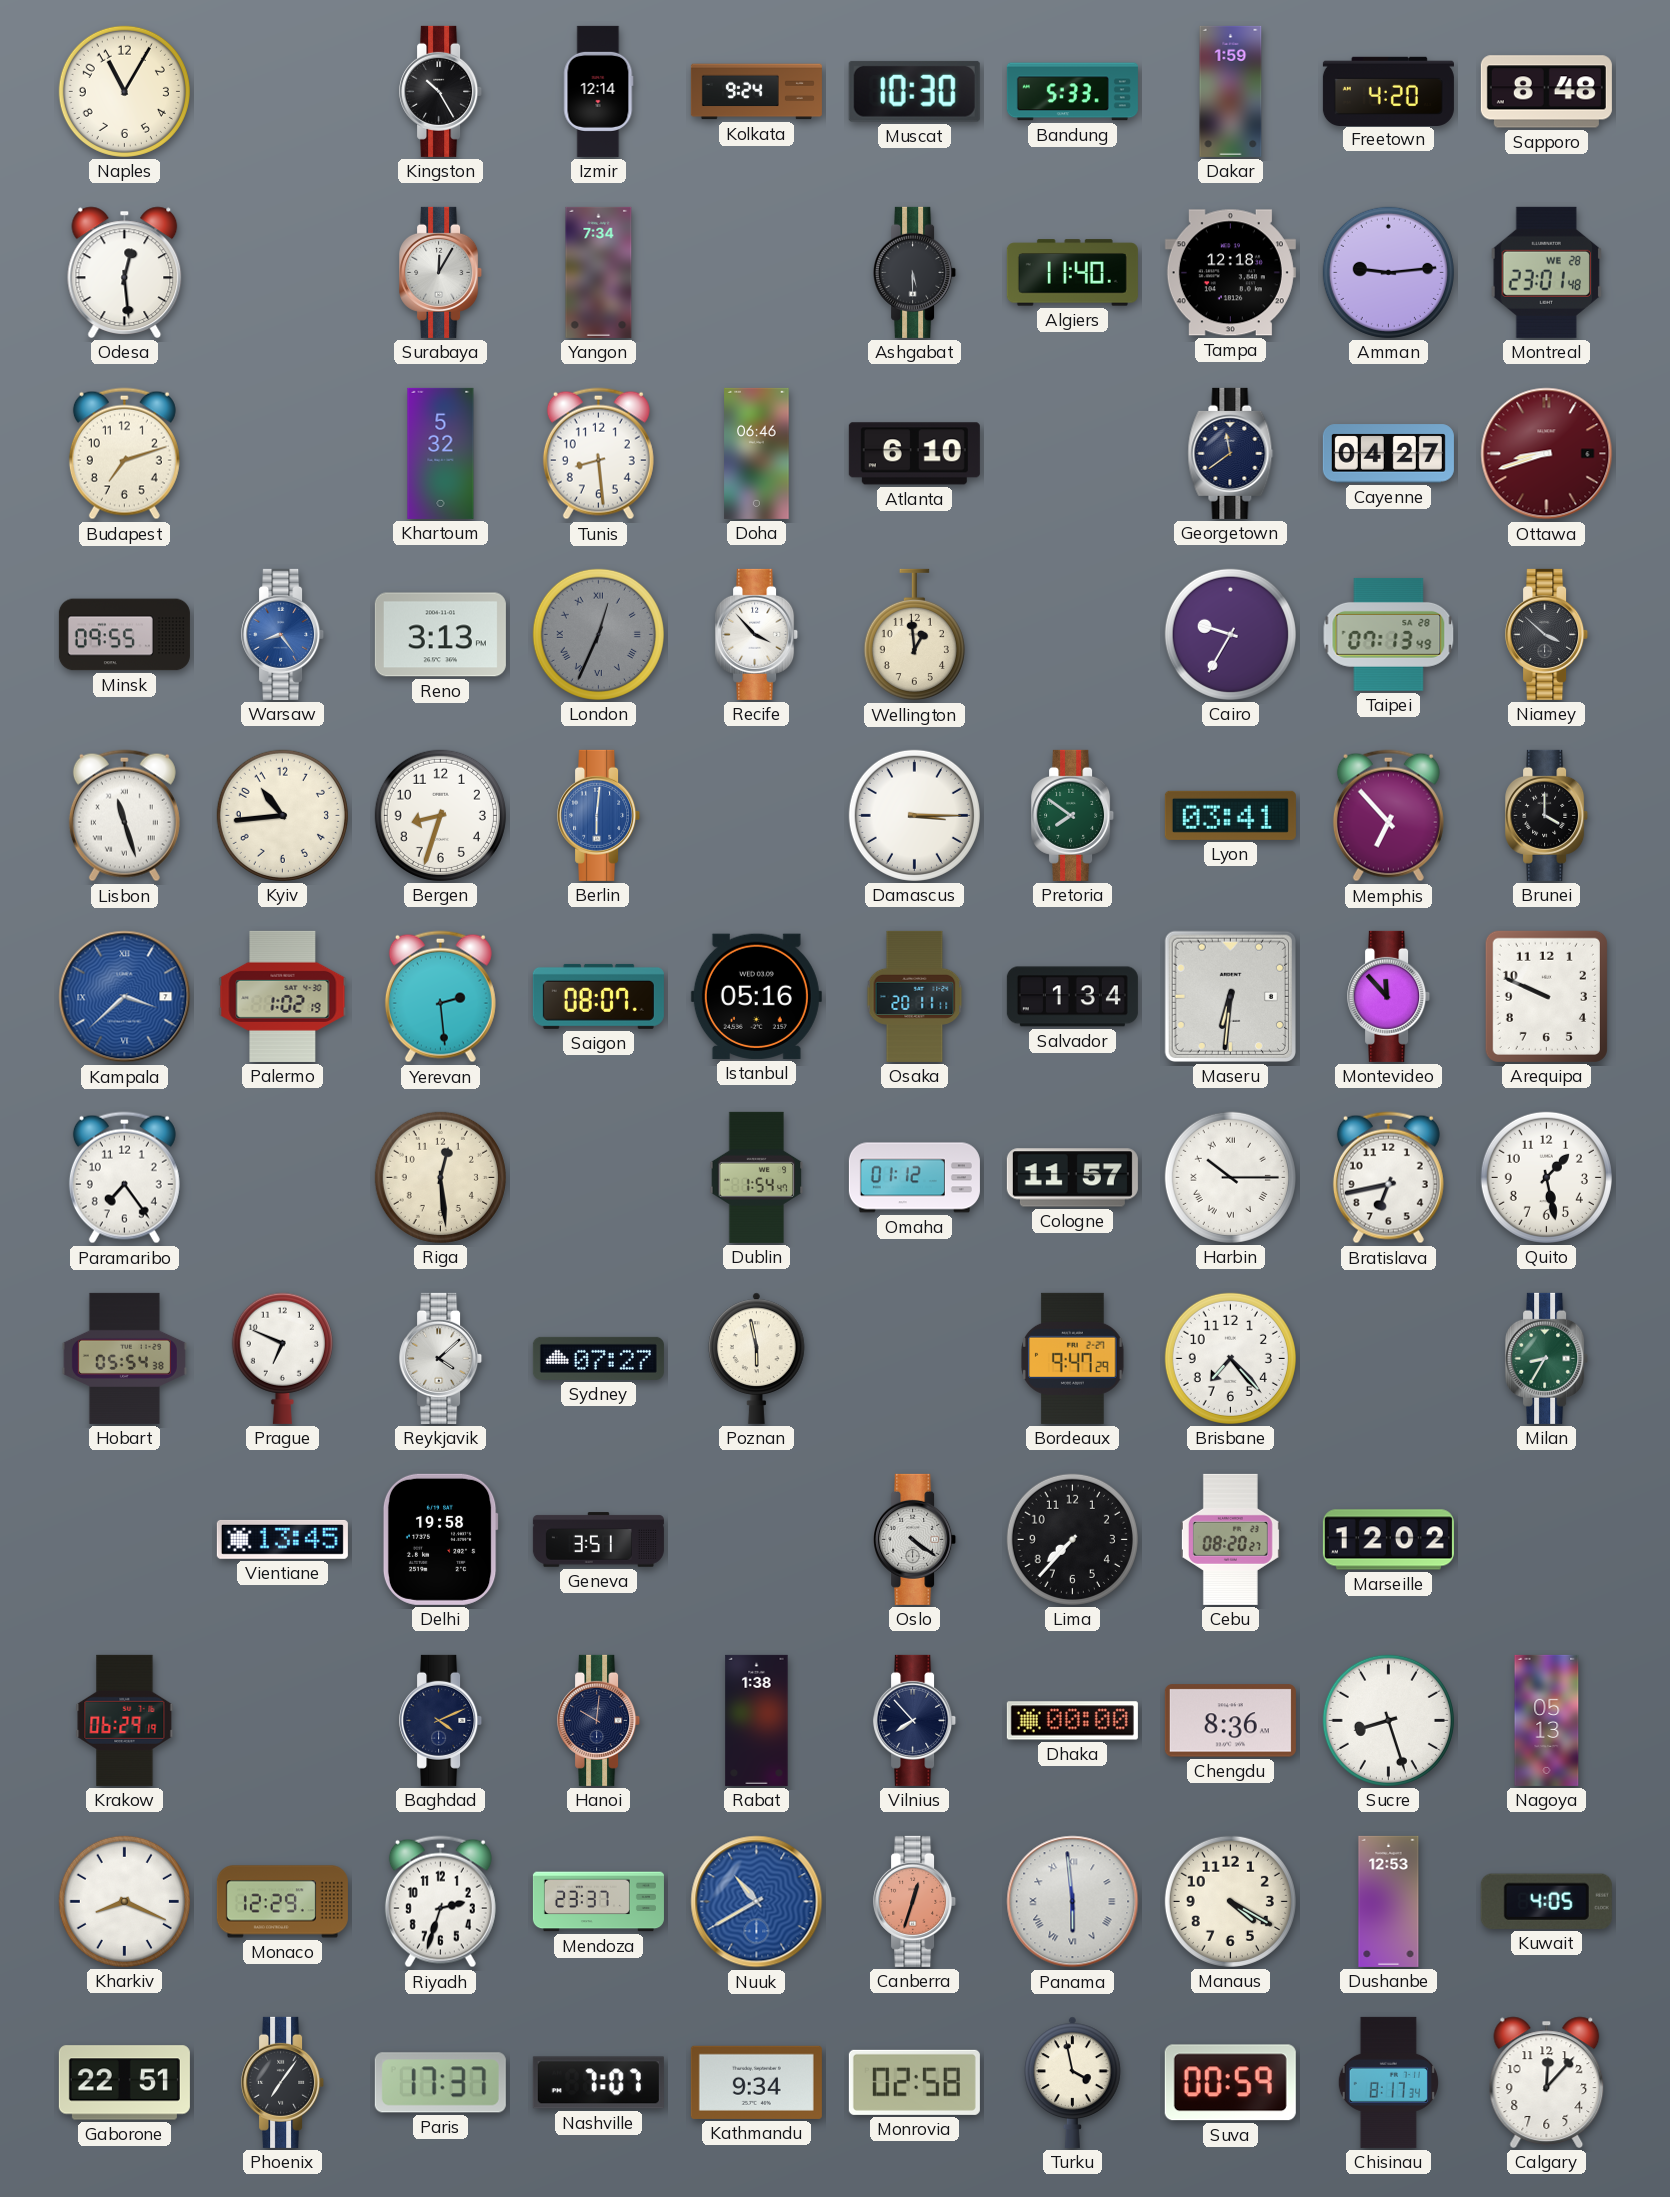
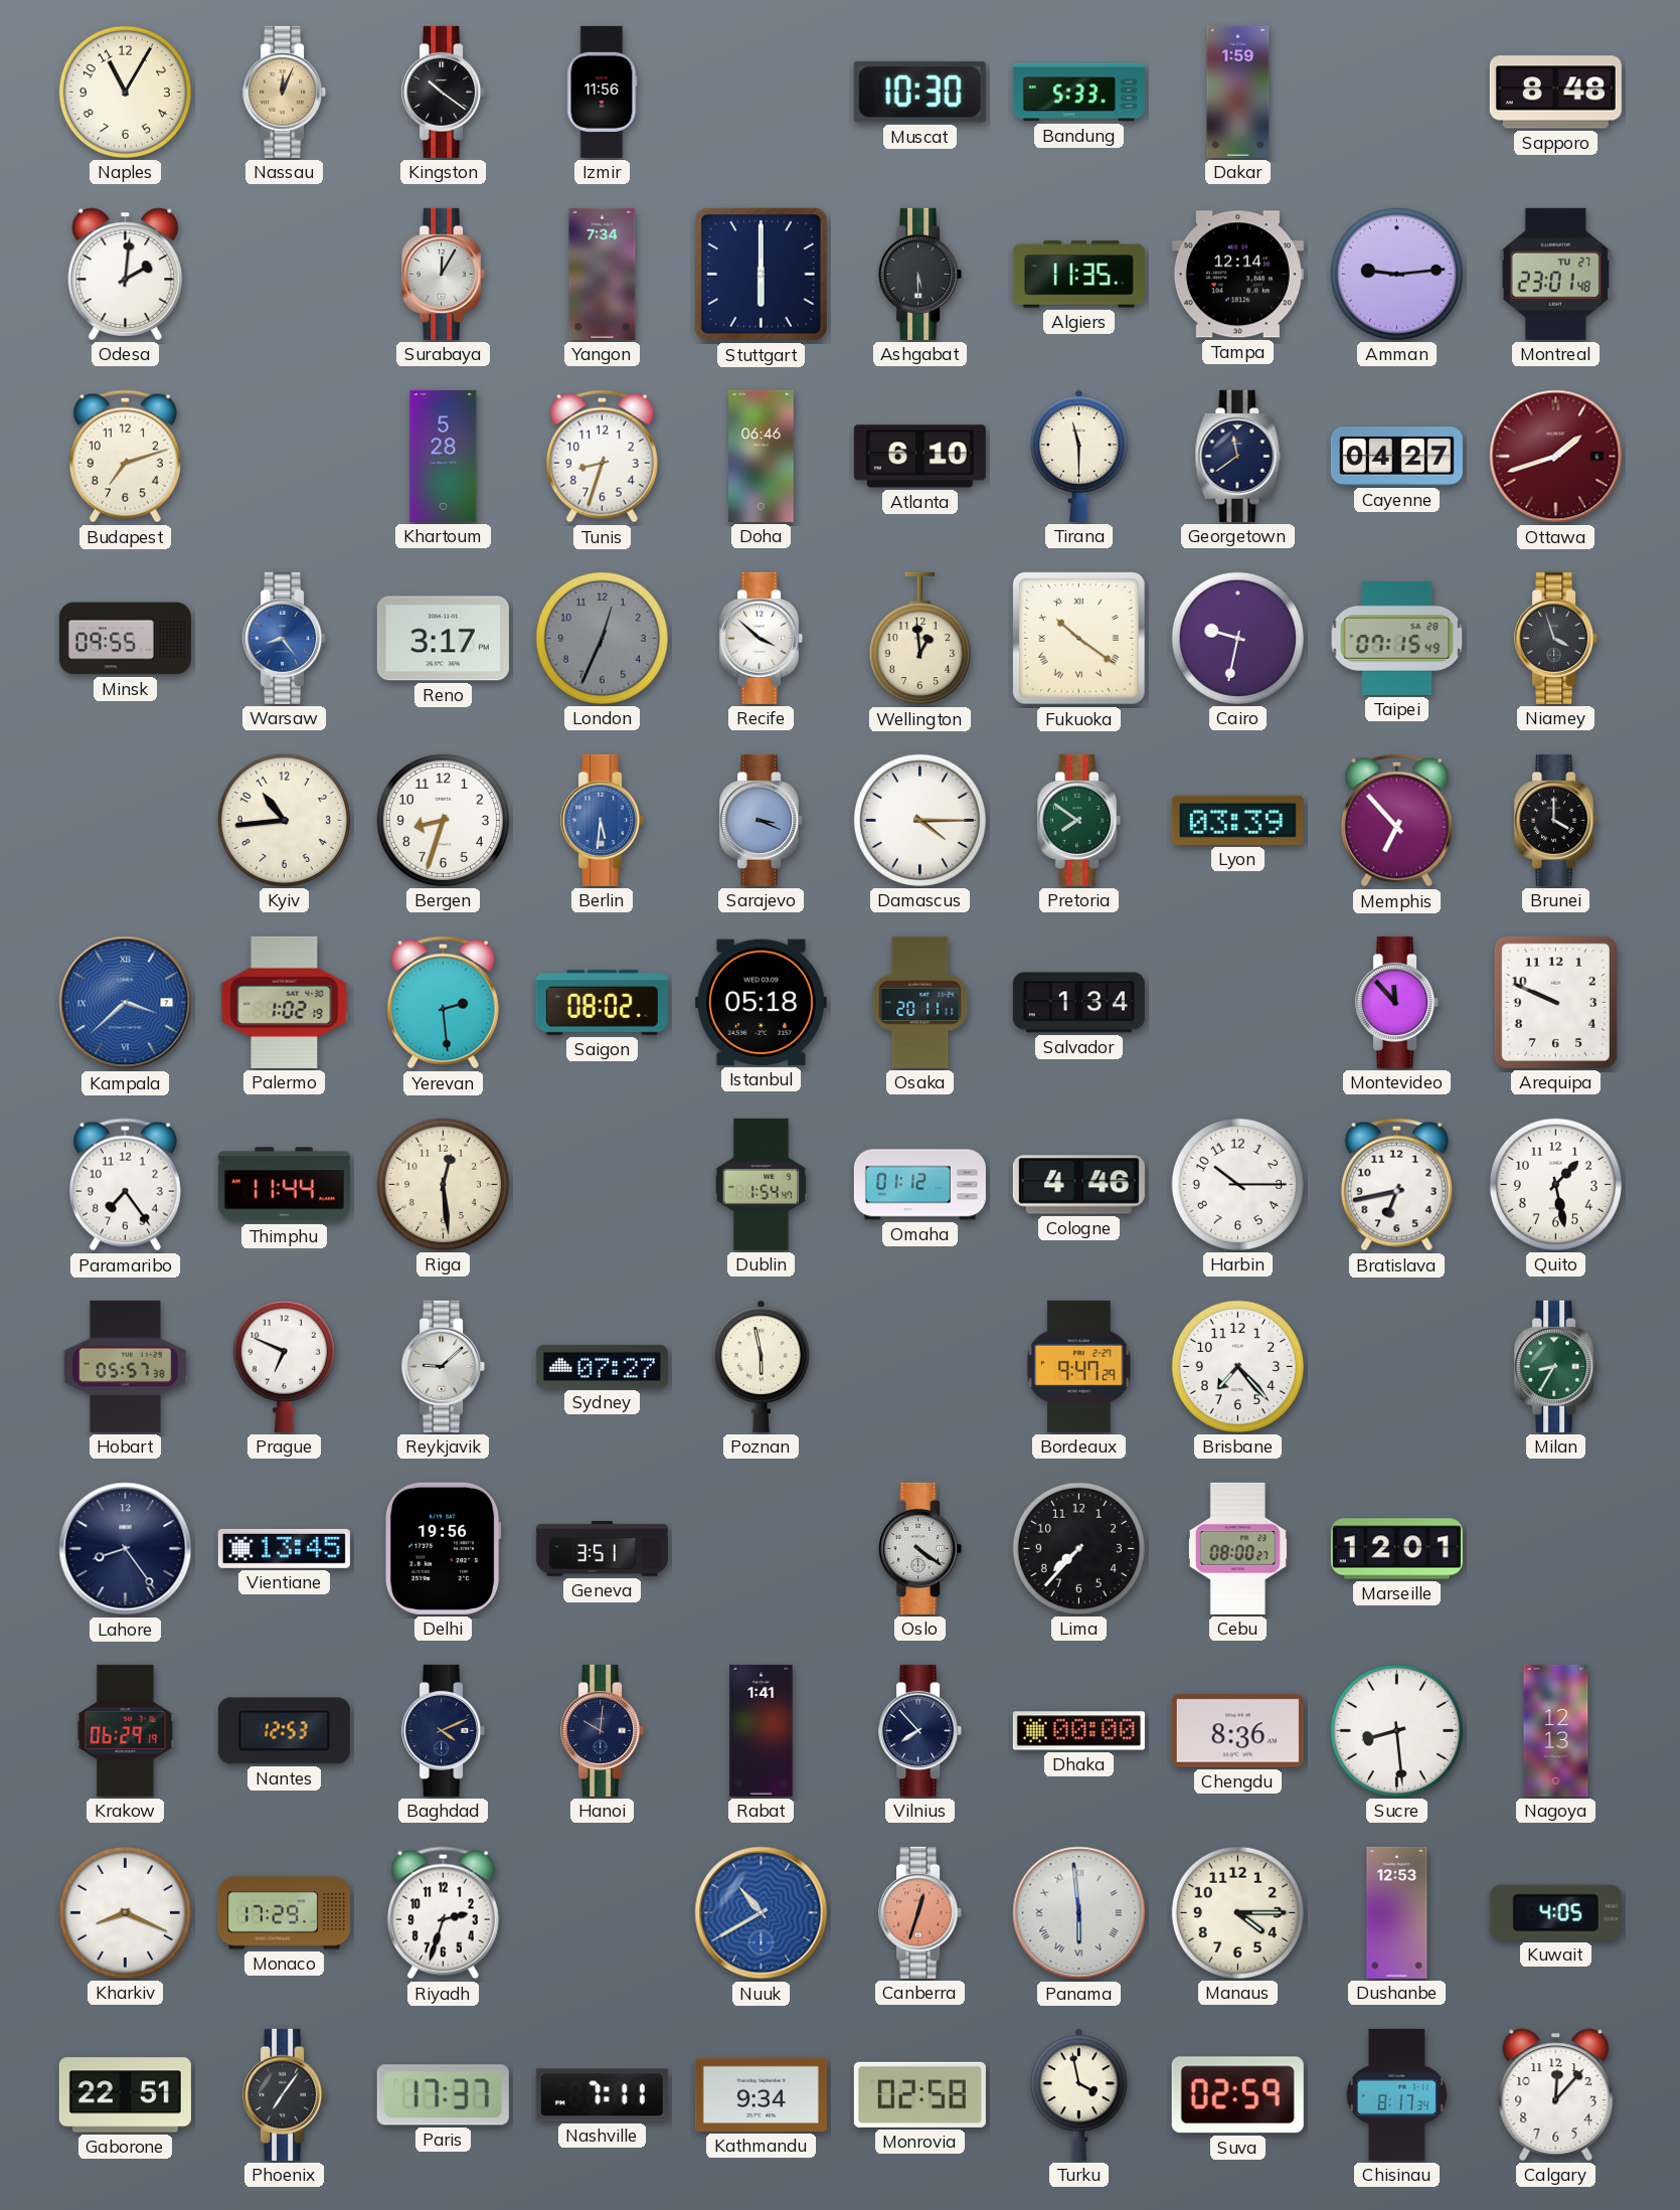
Nassau: none -> 12:04
Kingston: 10:25 -> 10:21
Izmir: 12:14 -> 11:56
Kolkata: 9:24 -> none
Freetown: 4:20 -> none
Odesa: 12:29 -> 2:01
Stuttgart: none -> 6:00
Algiers: 11:40 -> 11:35
Tampa: 12:18 -> 12:14
Montreal date: WE 28 -> TU 27
Khartoum: 5:32 -> 5:28
Tunis: 8:29 -> 8:33
Tirana: none -> 11:30
Ottawa: 8:42 -> 1:42
Reno: 3:13 -> 3:17
London numerals: Roman -> Arabic
Recife: 3:53 -> 3:52
Fukuoka: none -> 10:21
Cairo: 9:35 -> 9:32
Taipei: 07:13 -> 07:15
Niamey: 3:52 -> 3:57
Lisbon: 11:27 -> none
Berlin: 6:01 -> 5:31
Sarajevo: none -> 3:19
Damascus: 3:15 -> 4:15
Lyon: 03:41 -> 03:39
Saigon: 08:07 -> 08:02
Istanbul: 05:16 -> 05:18
Maseru: 6:31 -> none
Thimphu: none -> 11:44
Cologne: 11:57 -> 4:46
Harbin numerals: Roman -> Arabic
Hobart: 05:54 -> 05:57
Reykjavik: 4:08 -> 9:08
Lahore: none -> 8:24
Delhi: 19:58 -> 19:56
Cebu: 08:20 -> 08:00
Marseille: 12:02 -> 12:01
Nantes: none -> 12:53
Rabat: 1:38 -> 1:41
Sucre: 8:27 -> 8:29
Nagoya: 05:13 -> 12:13
Monaco: 12:29 -> 17:29
Mendoza: 23:37 -> none
Manaus: 4:20 -> 4:15
Nashville: 7:07 -> 7:11
Suva: 00:59 -> 02:59
